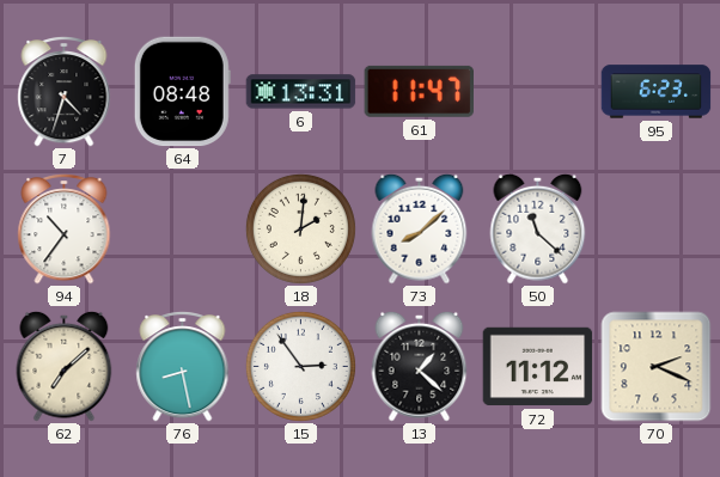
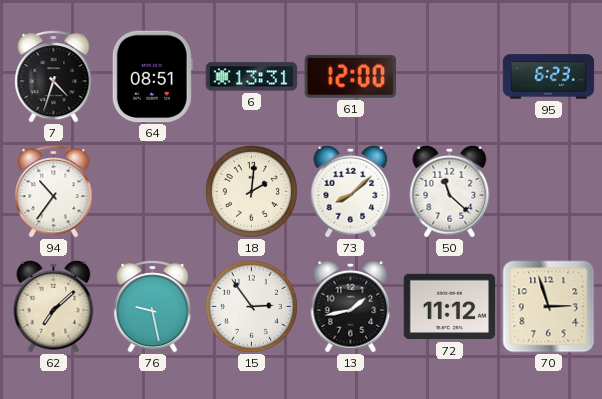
64: 08:48 -> 08:51
61: 11:47 -> 12:00
76: 8:28 -> 9:28
13: 1:22 -> 1:43
70: 2:19 -> 2:57
